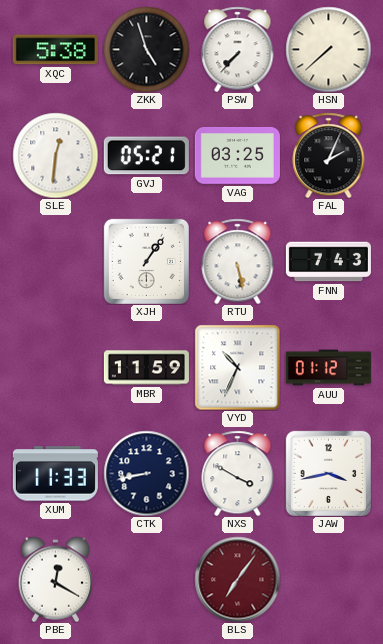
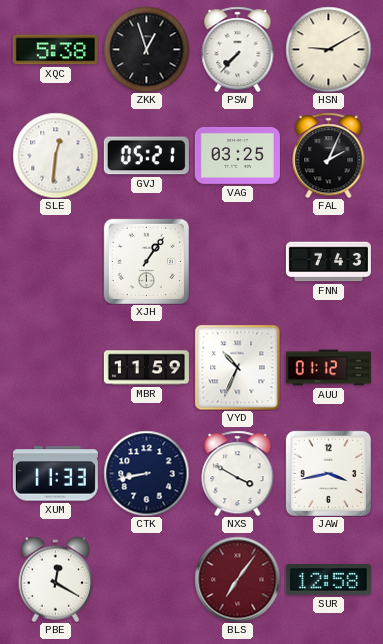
ZKK: 4:57 -> 12:57
HSN: 7:38 -> 9:10
RTU: 5:28 -> none
SUR: none -> 12:58
